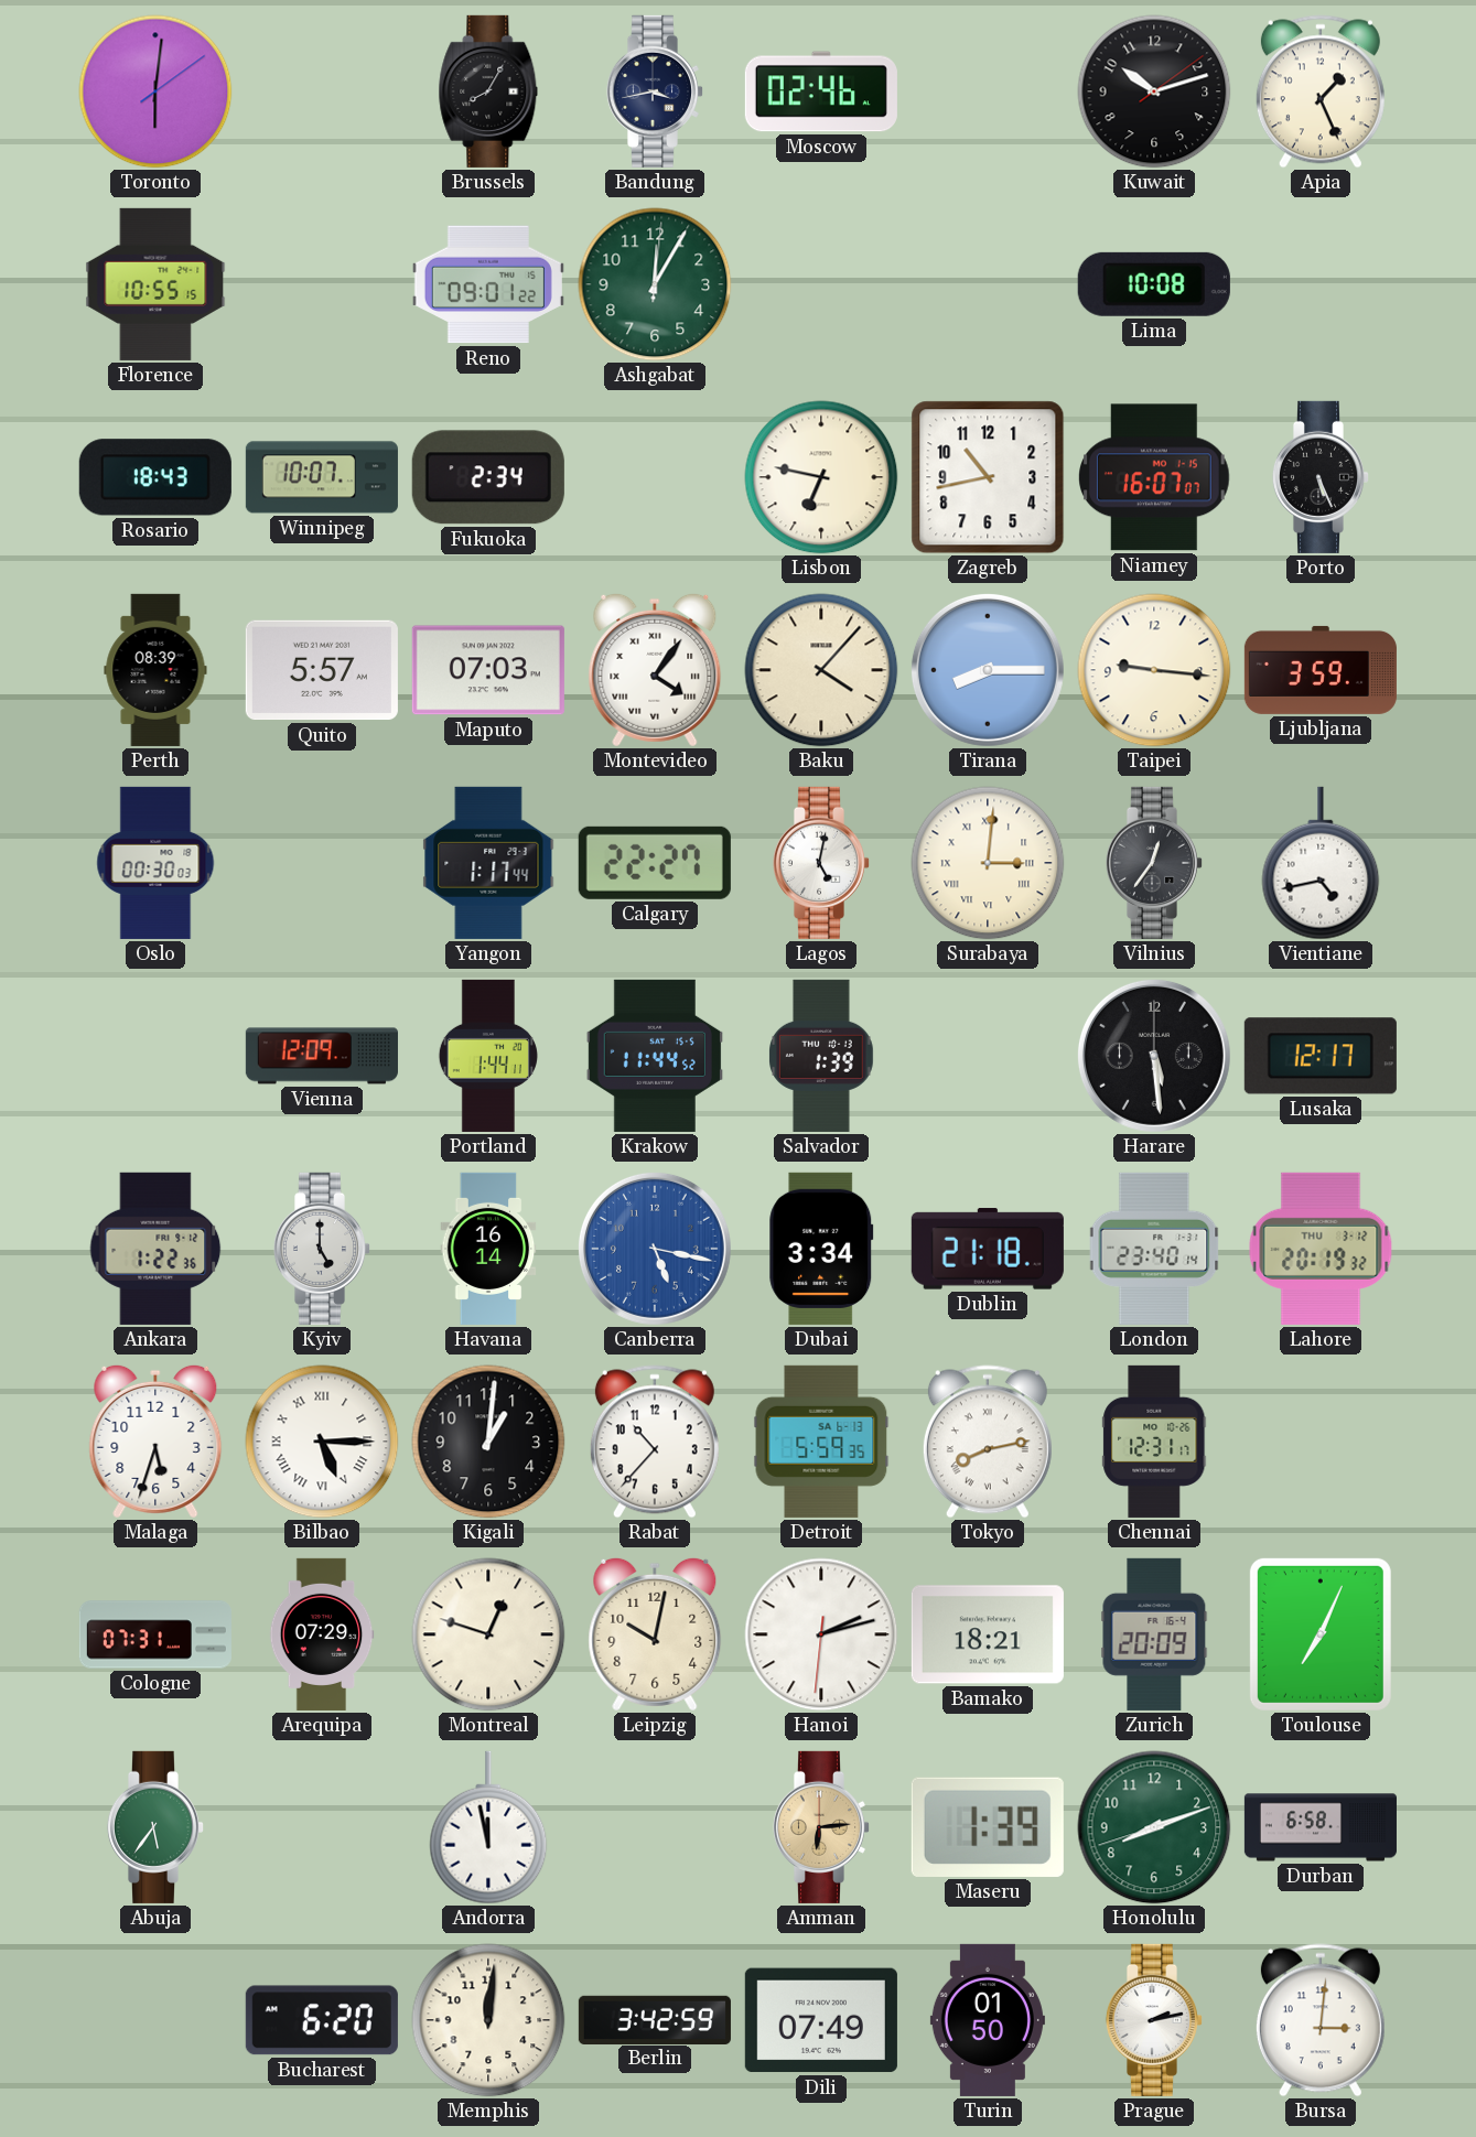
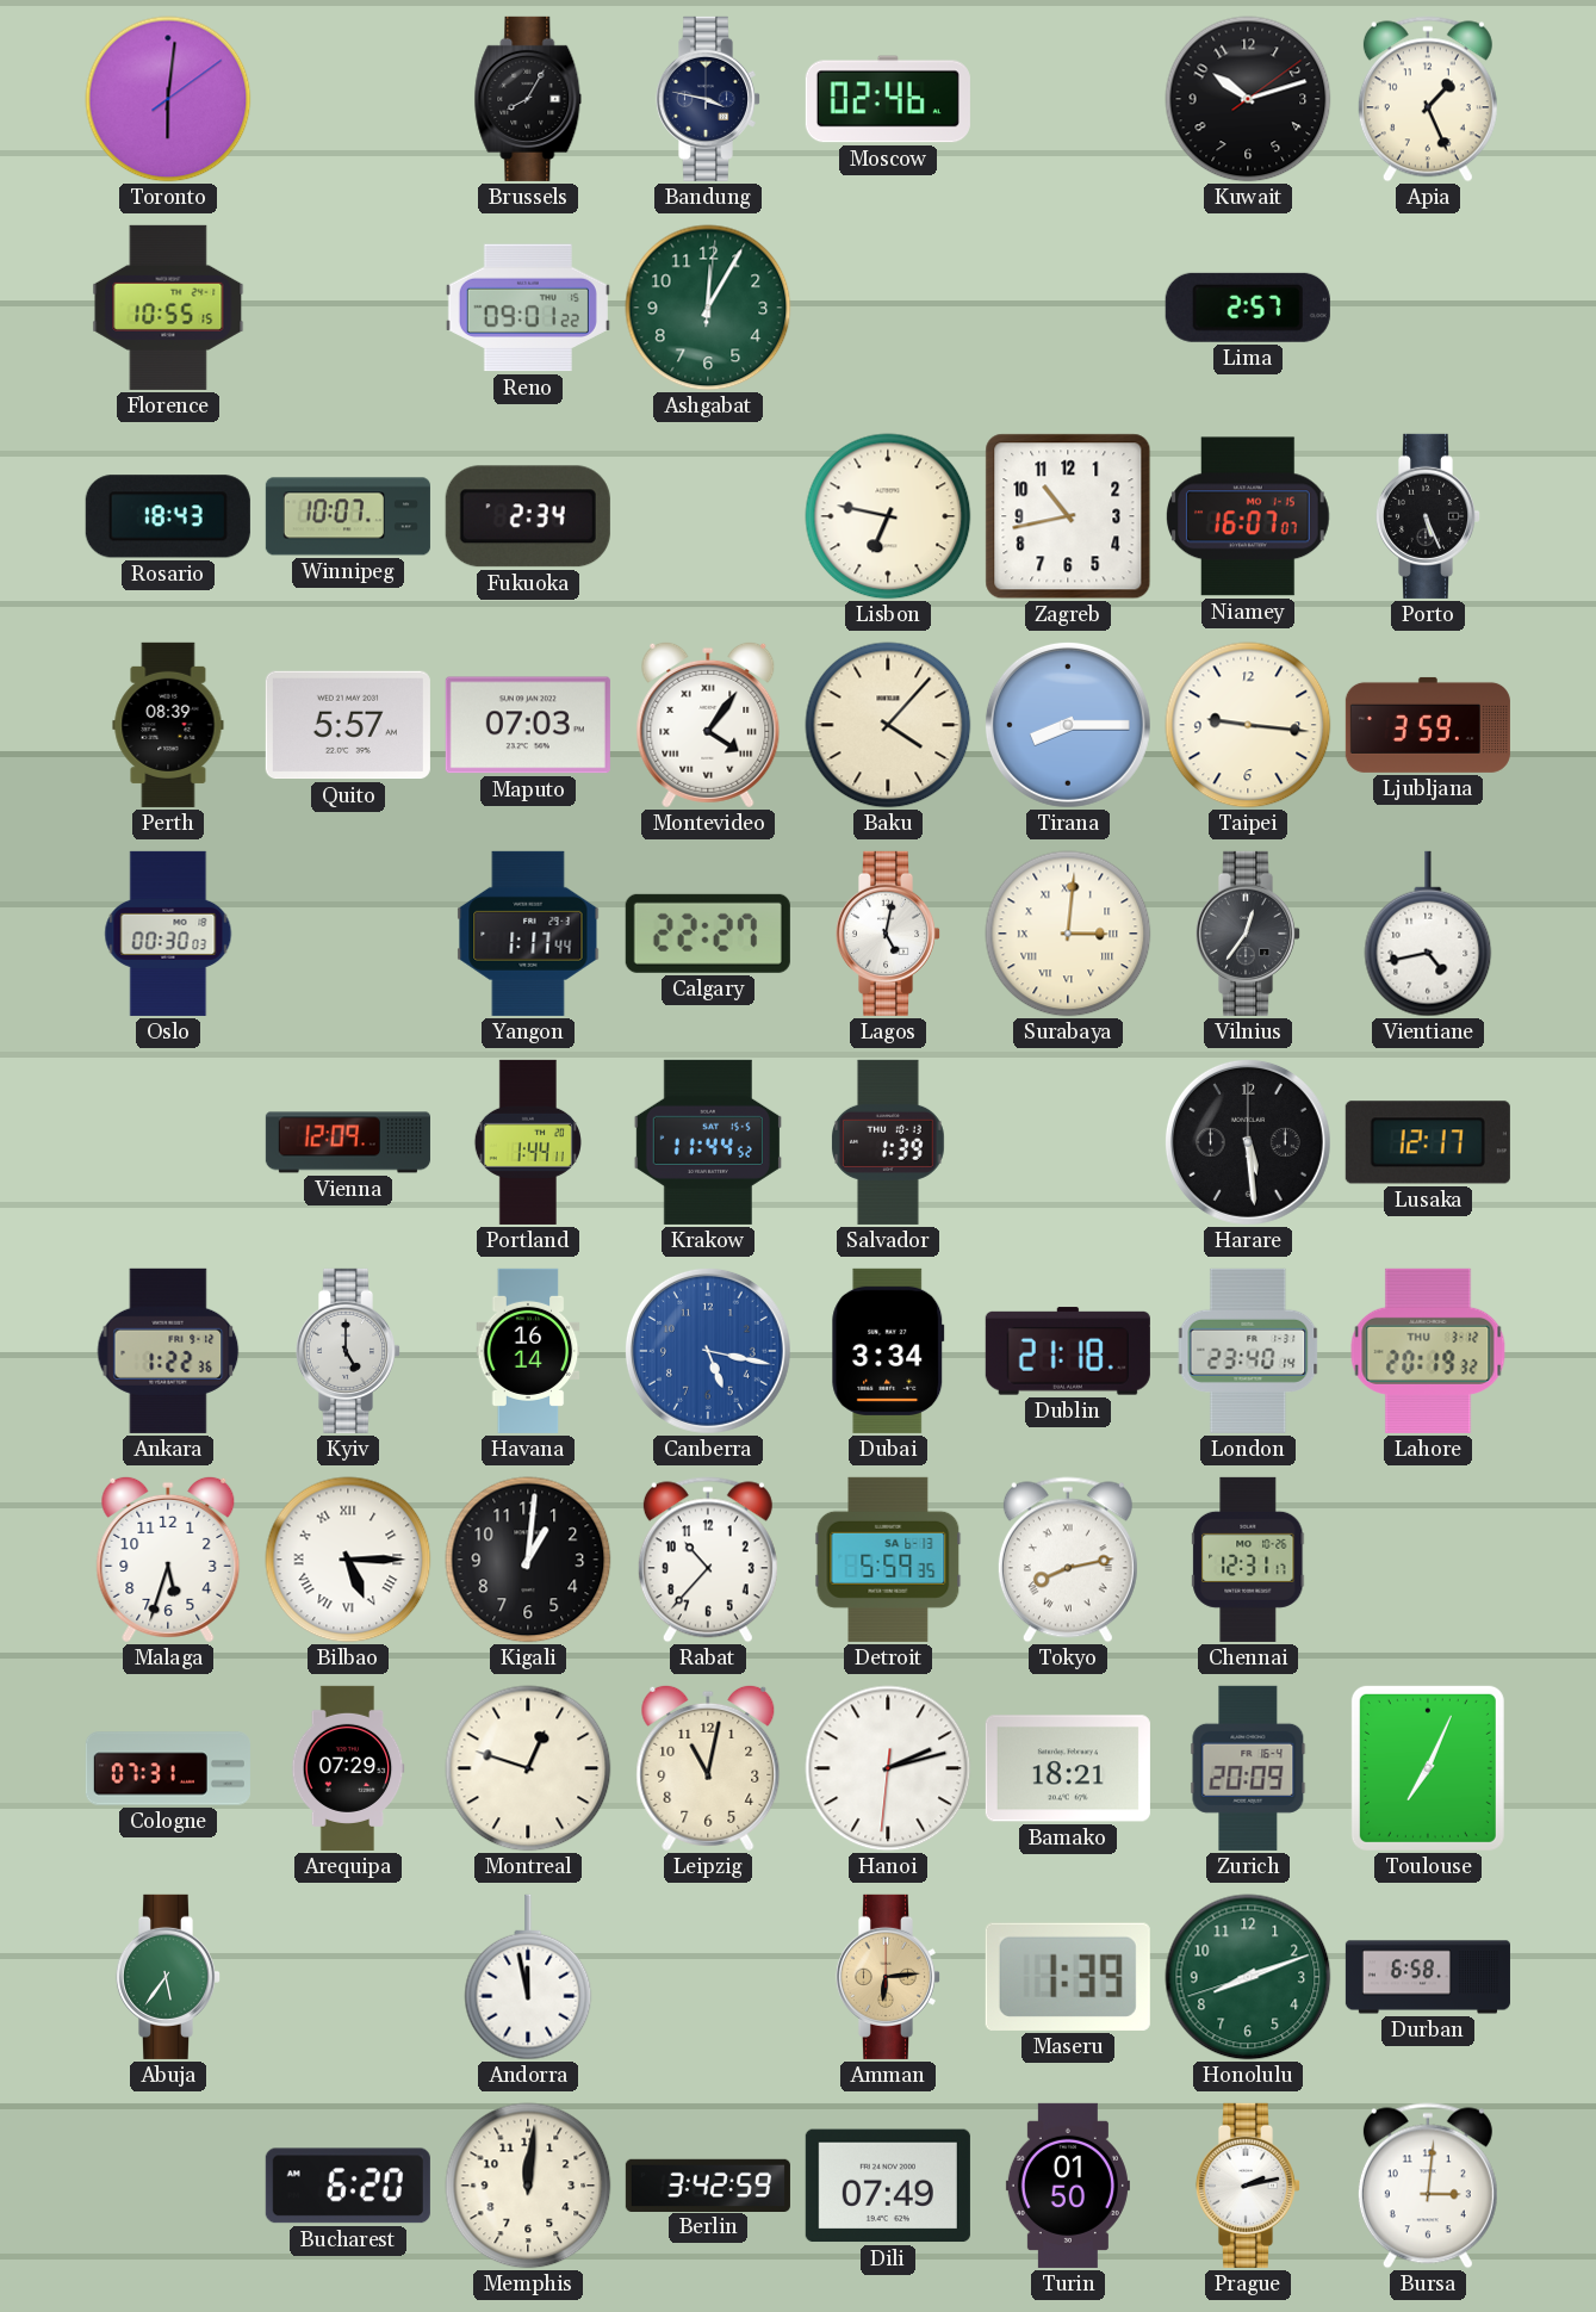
Bandung: 3:43 -> 3:47
Lima: 10:08 -> 2:57
Leipzig: 10:02 -> 11:02
